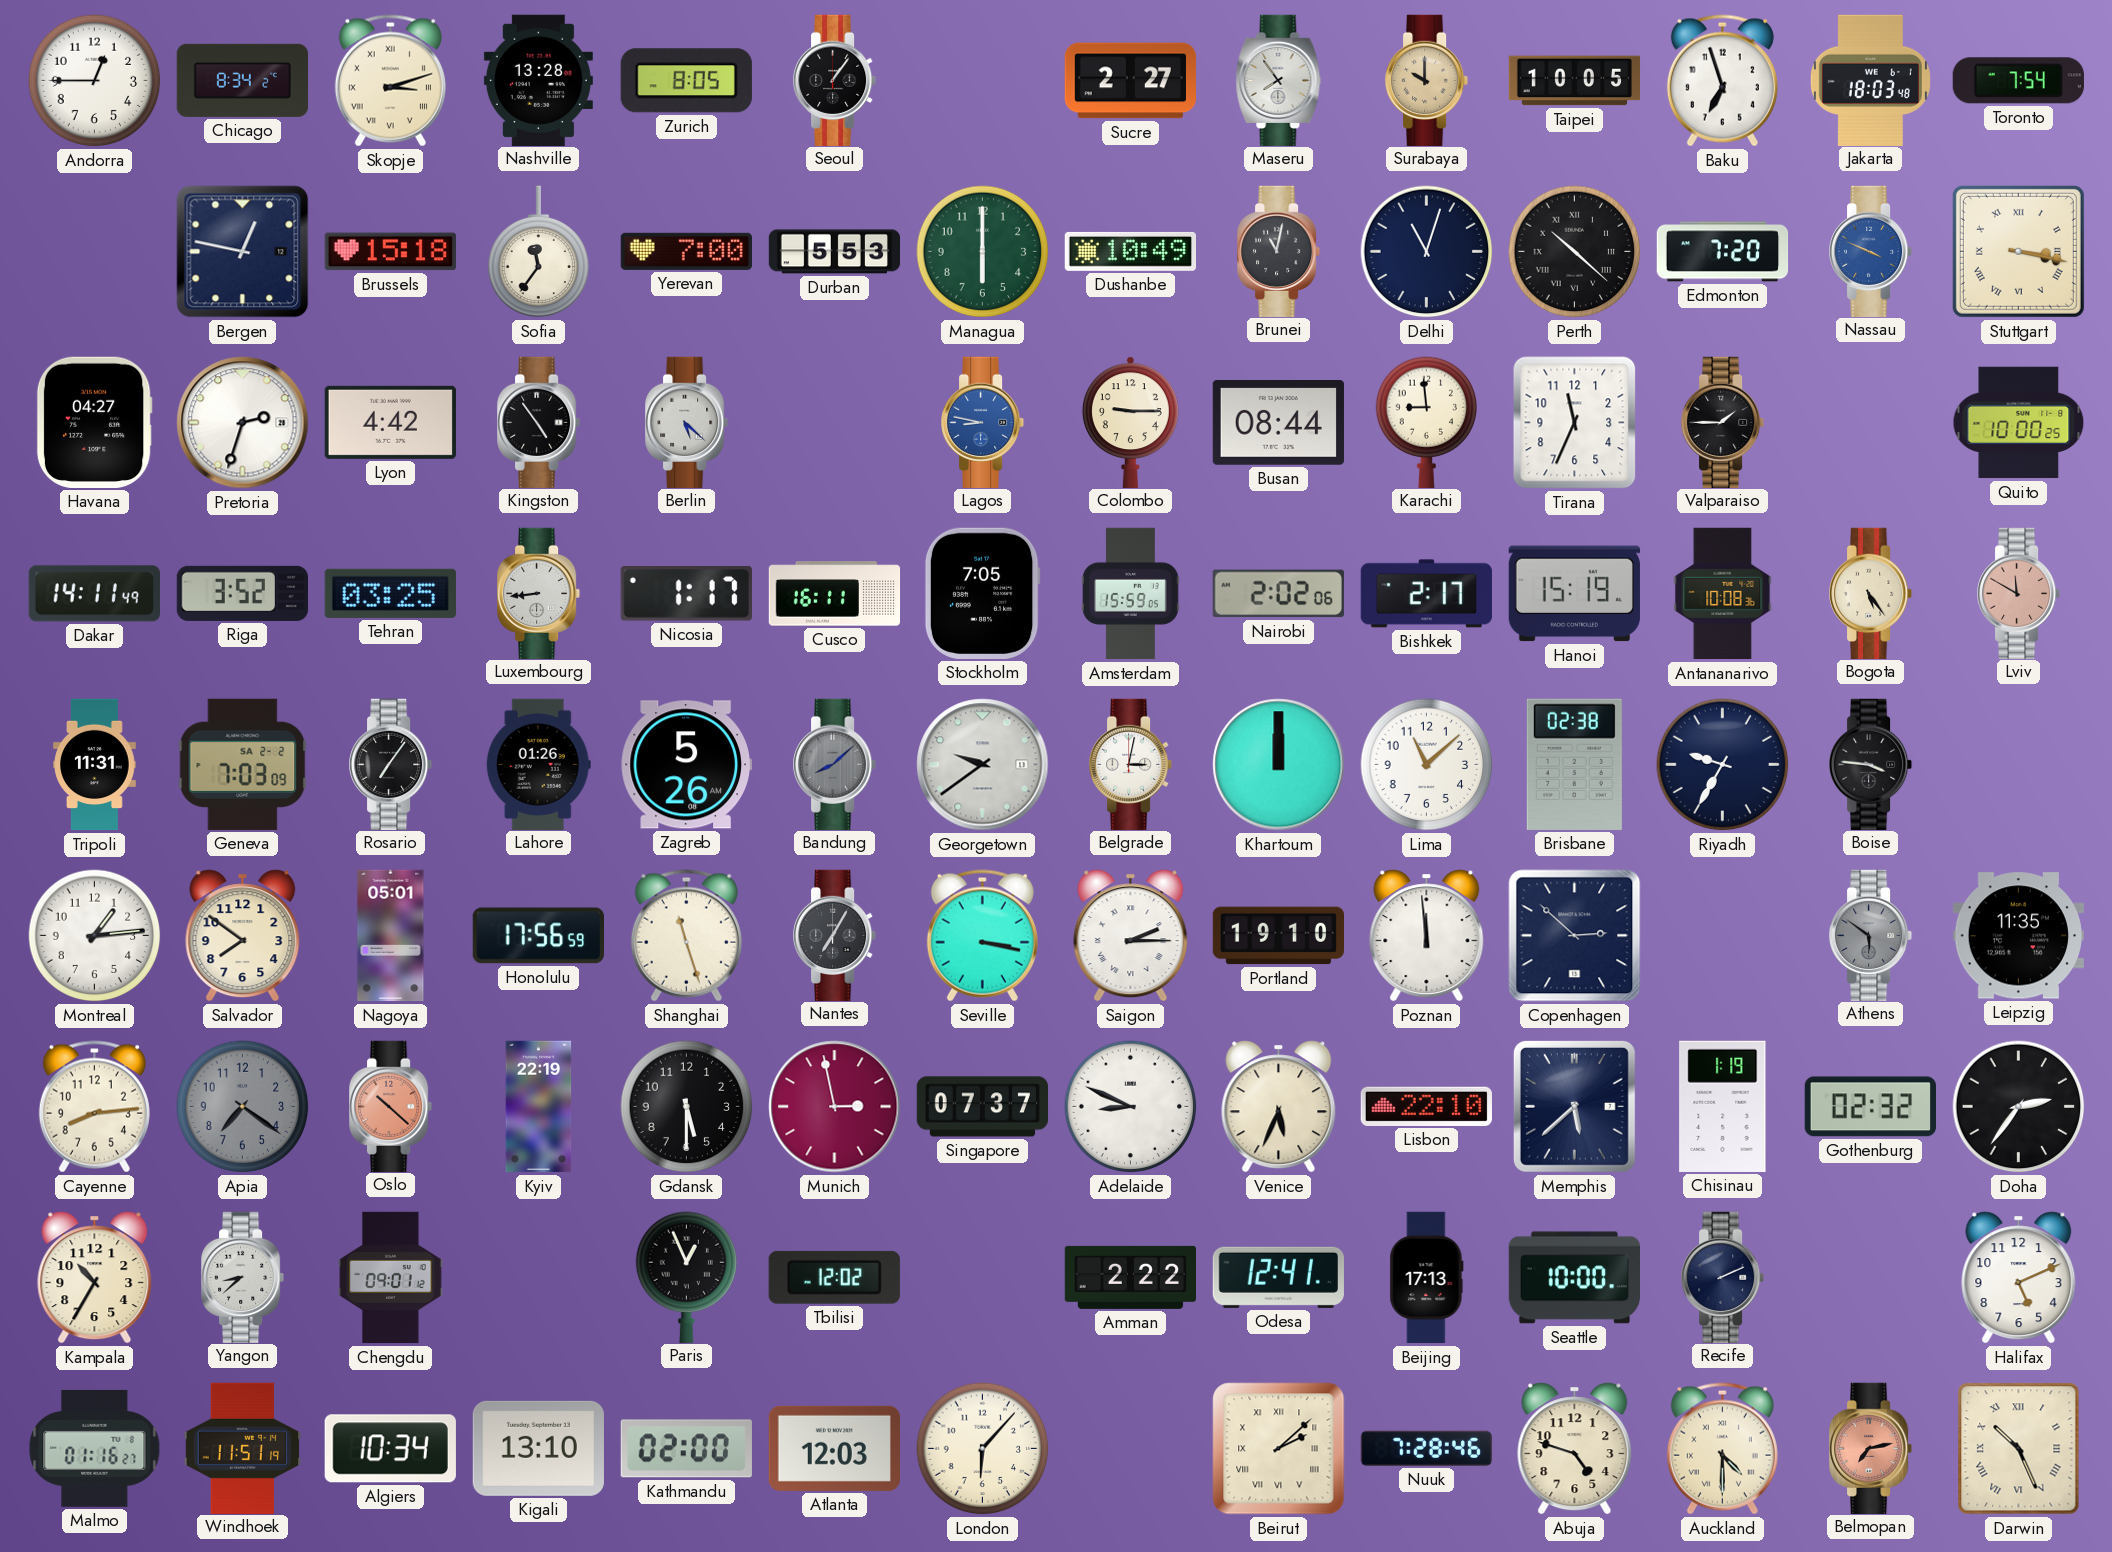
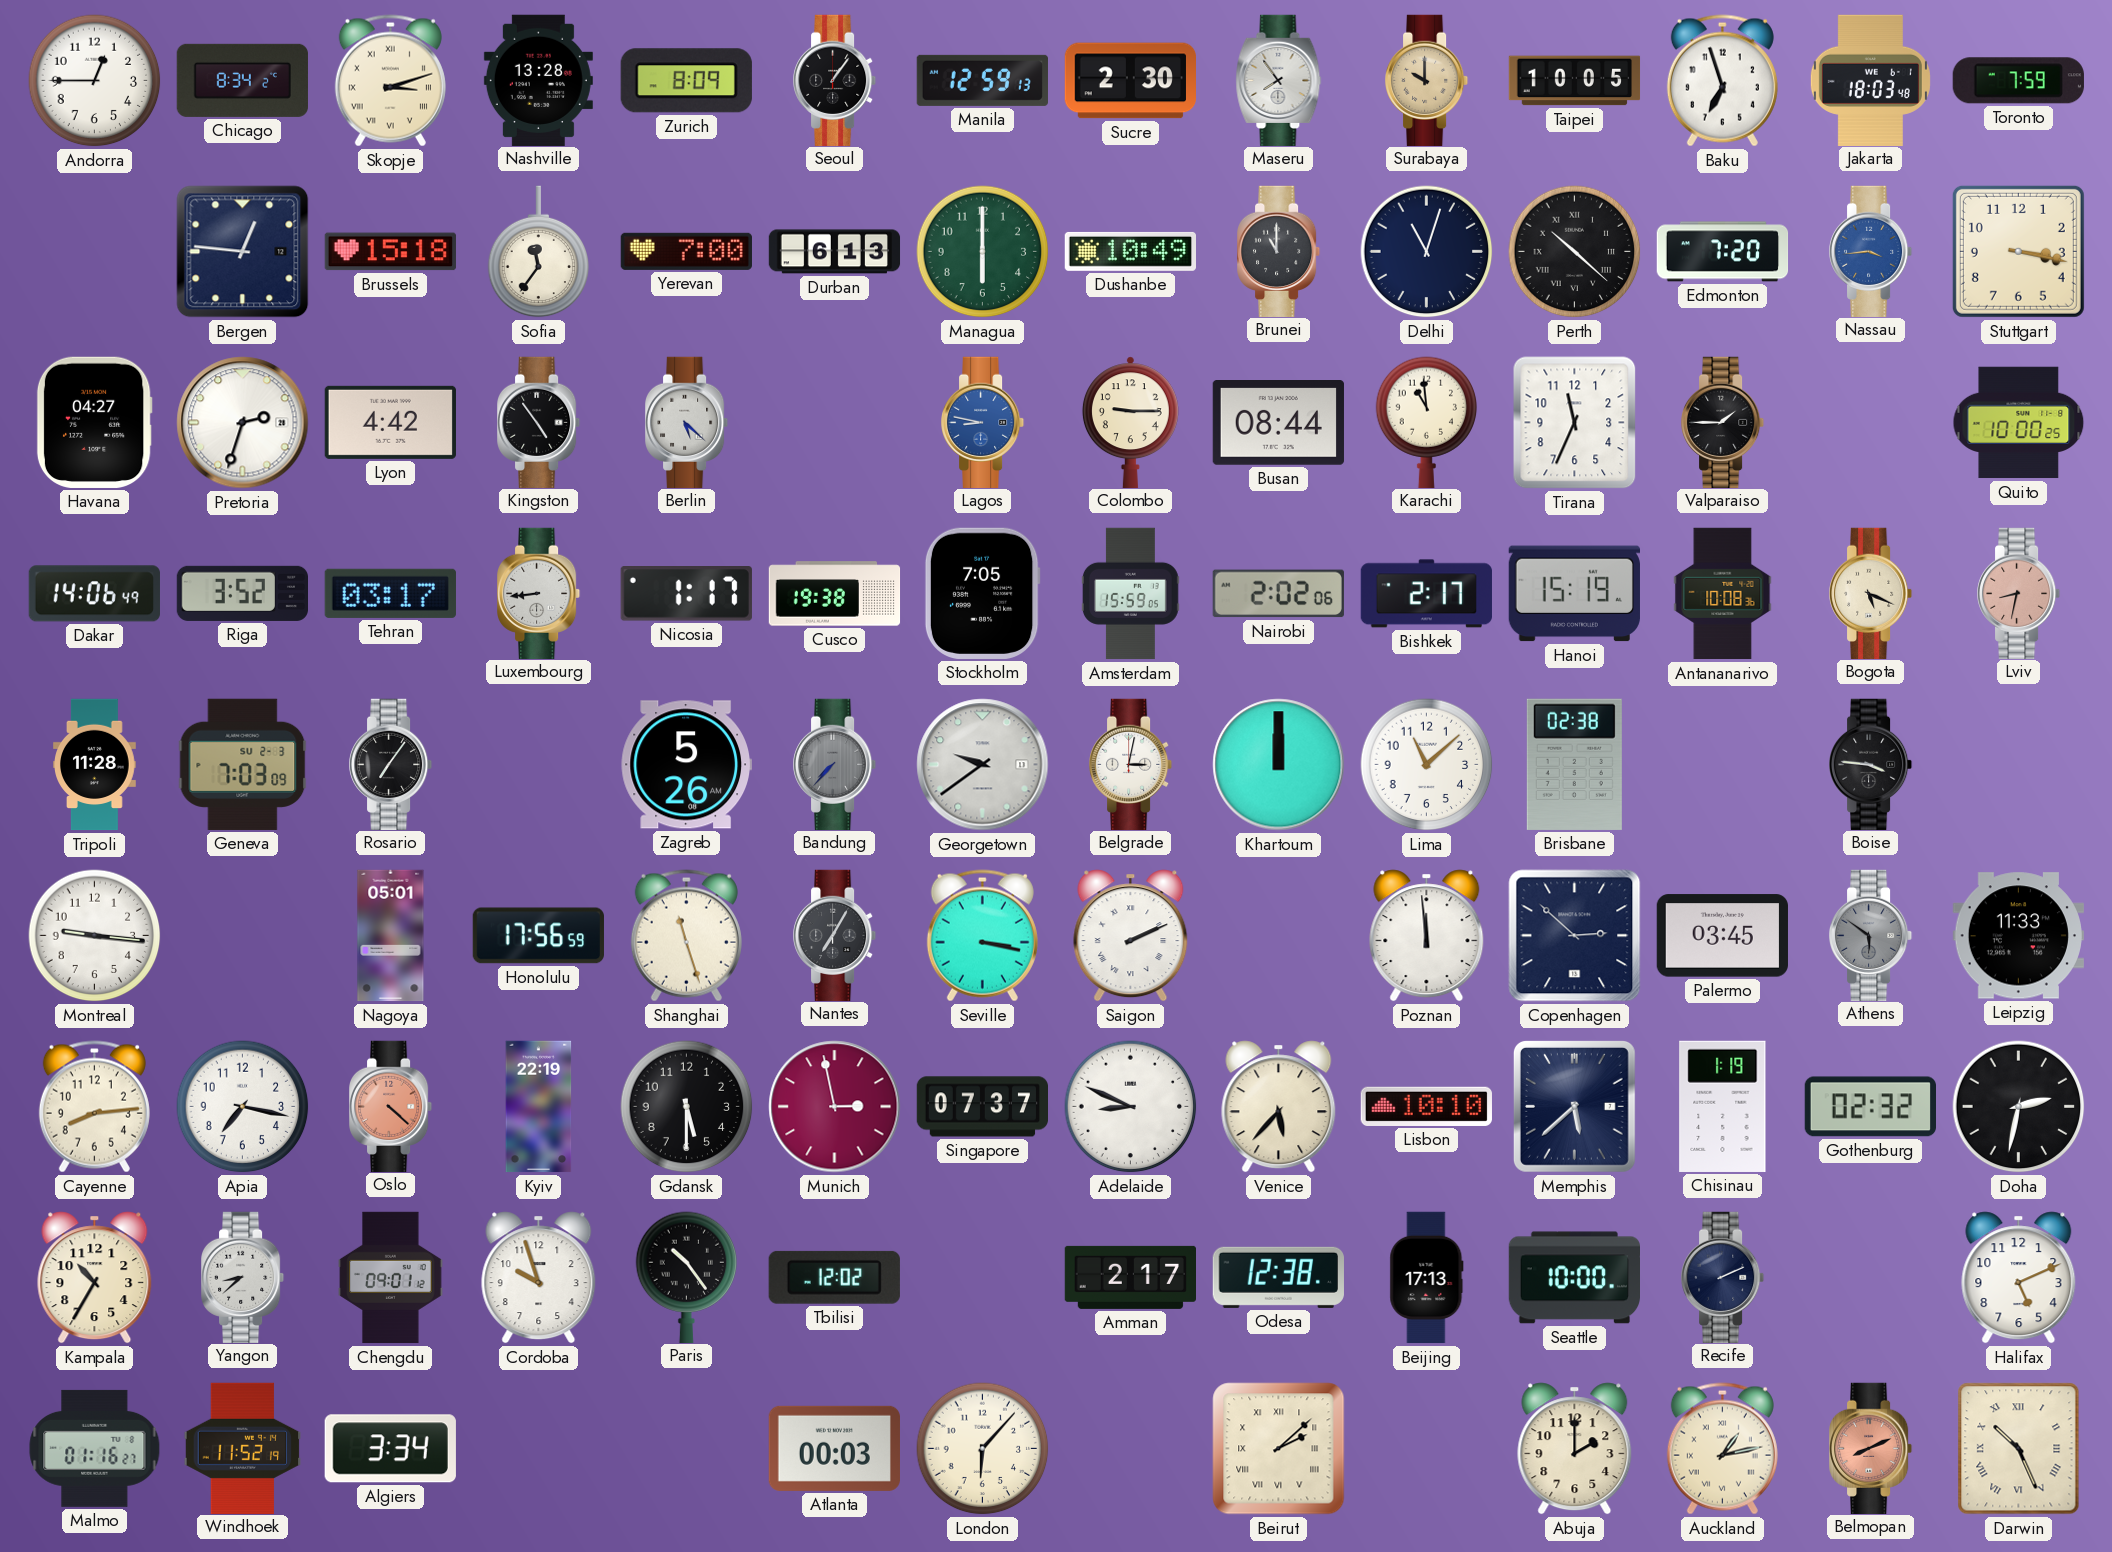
Zurich: 8:05 -> 8:09
Manila: none -> 12:59
Sucre: 2:27 -> 2:30
Toronto: 7:54 -> 7:59
Bergen: 12:47 -> 12:46
Durban: 5:53 -> 6:13
Brunei: 11:02 -> 11:00
Nassau: 3:49 -> 3:44
Stuttgart numerals: Roman -> Arabic
Karachi: 8:59 -> 10:59
Dakar: 14:11 -> 14:06
Tehran: 03:25 -> 03:17
Cusco: 16:11 -> 19:38
Bogota: 5:24 -> 5:19
Lviv: 11:50 -> 8:32
Tripoli: 11:31 -> 11:28
Geneva date: SA 2-2 -> SU 2-3
Lahore: 01:26 -> none
Bandung: 8:08 -> 7:37
Riyadh: 9:35 -> none
Montreal: 1:14 -> 9:16
Salvador: 7:51 -> none
Saigon: 2:15 -> 2:11
Portland: 19:10 -> none
Palermo: none -> 03:45
Leipzig: 11:35 -> 11:33
Apia: 7:21 -> 7:17
Apia dial: grey -> white
Oslo: 10:22 -> 4:22
Venice: 5:34 -> 5:37
Lisbon: 22:10 -> 10:10
Doha: 2:36 -> 2:32
Cordoba: none -> 9:57
Paris: 12:56 -> 10:24
Amman: 2:22 -> 2:17
Odesa: 12:41 -> 12:38
Windhoek: 11:51 -> 11:52
Algiers: 10:34 -> 3:34
Kigali: 13:10 -> none
Kathmandu: 02:00 -> none
Atlanta: 12:03 -> 00:03
Nuuk: 7:28 -> none
Abuja: 4:48 -> 2:00
Auckland: 4:30 -> 1:13
Belmopan: 7:13 -> 8:11
